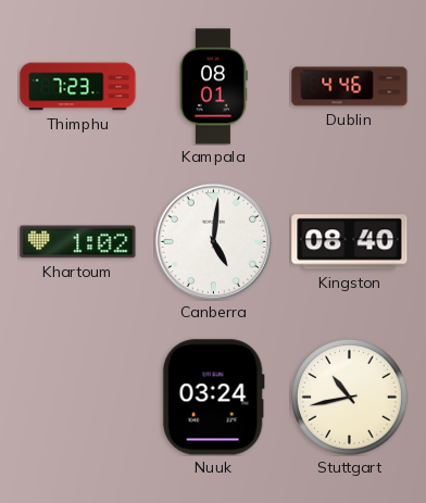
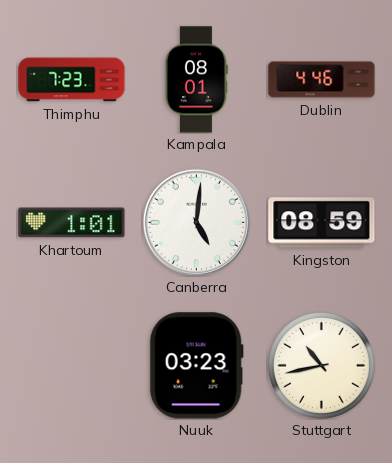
Khartoum: 1:02 -> 1:01
Kingston: 08:40 -> 08:59
Nuuk: 03:24 -> 03:23
